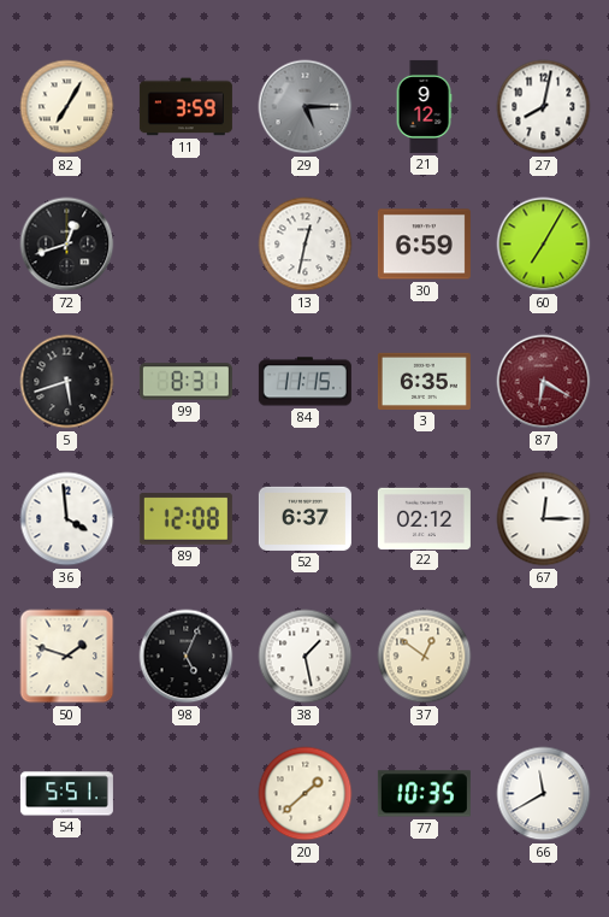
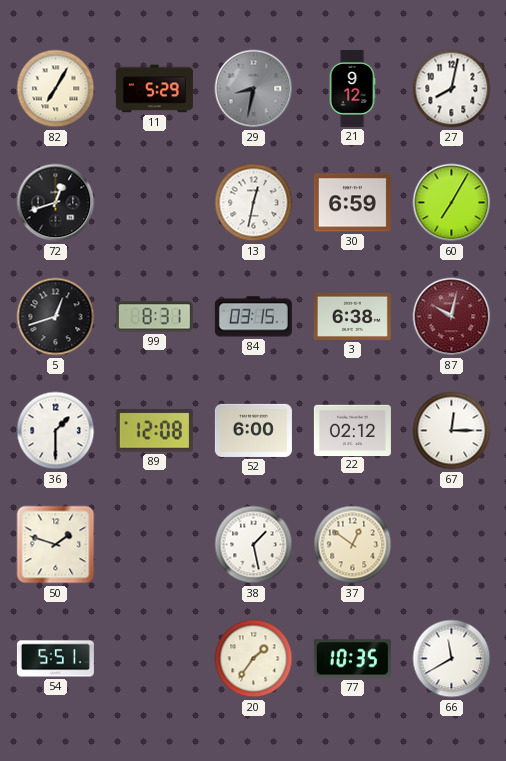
11: 3:59 -> 5:29
29: 5:15 -> 8:32
5: 5:42 -> 12:42
84: 11:15 -> 03:15
3: 6:35 -> 6:38
87: 6:20 -> 10:02
36: 3:59 -> 1:30
52: 6:37 -> 6:00
98: 5:04 -> none
20: 1:38 -> 1:36
